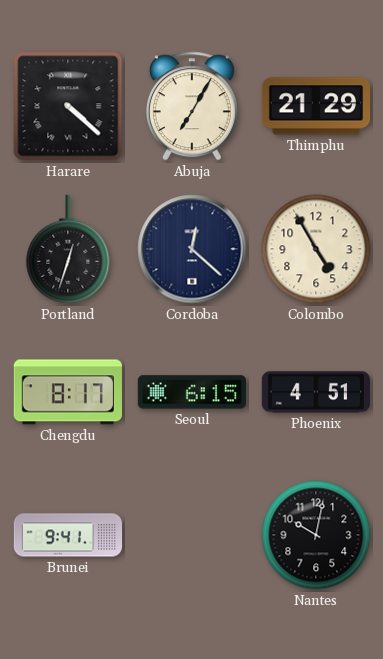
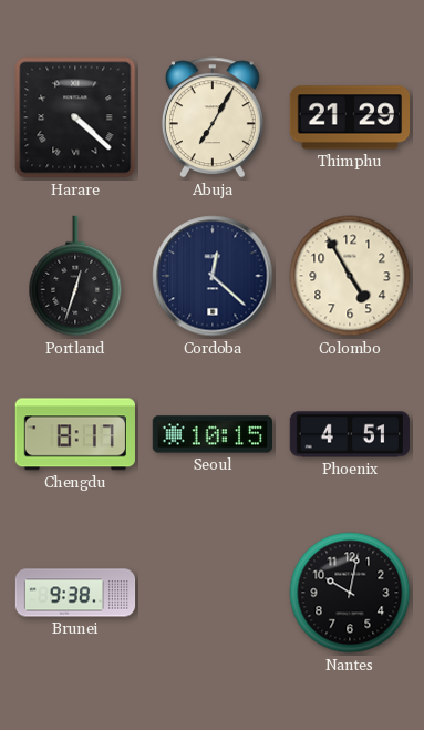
Seoul: 6:15 -> 10:15
Brunei: 9:41 -> 9:38
